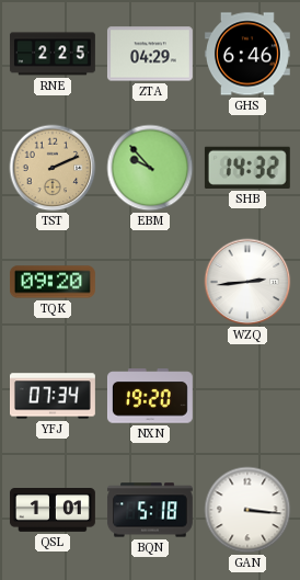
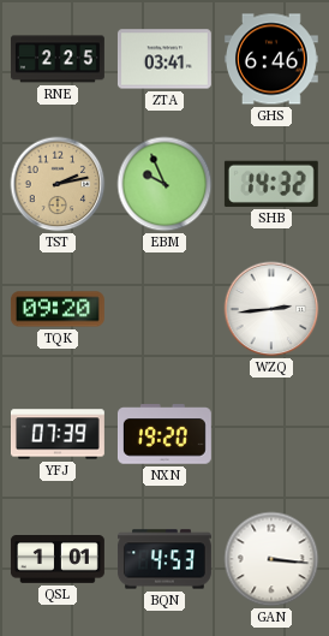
ZTA: 04:29 -> 03:41
TST: 2:11 -> 2:13
EBM: 9:53 -> 9:56
YFJ: 07:34 -> 07:39
BQN: 5:18 -> 4:53
